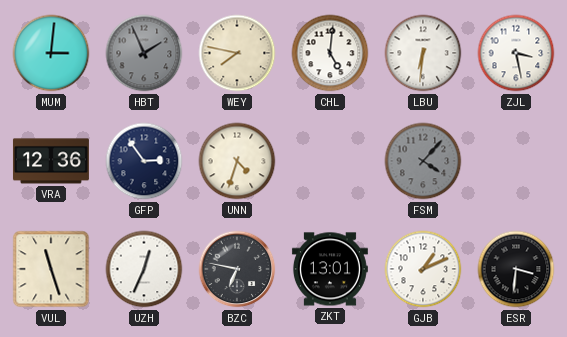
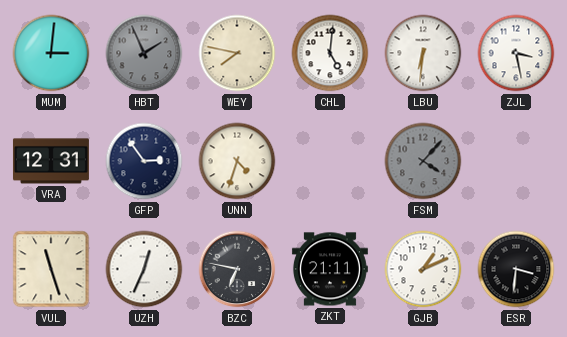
VRA: 12:36 -> 12:31
ZKT: 13:01 -> 21:11
